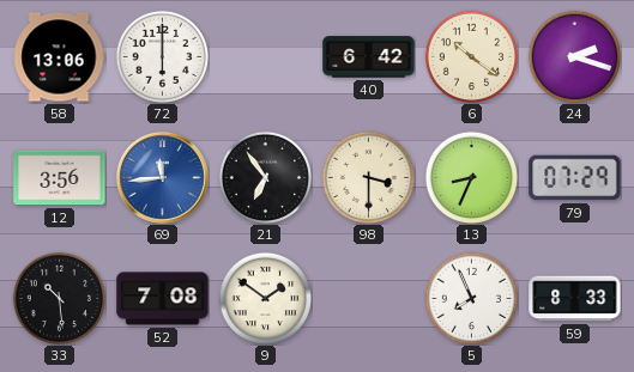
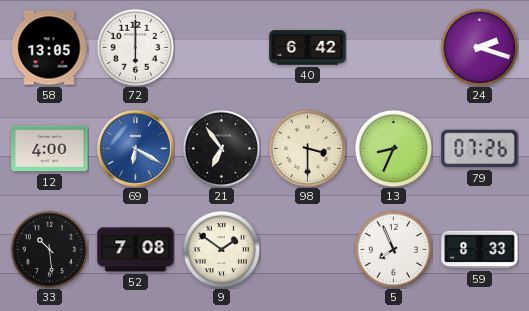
58: 13:06 -> 13:05
6: 10:21 -> none
12: 3:56 -> 4:00
69: 11:44 -> 6:20
79: 07:29 -> 07:26
